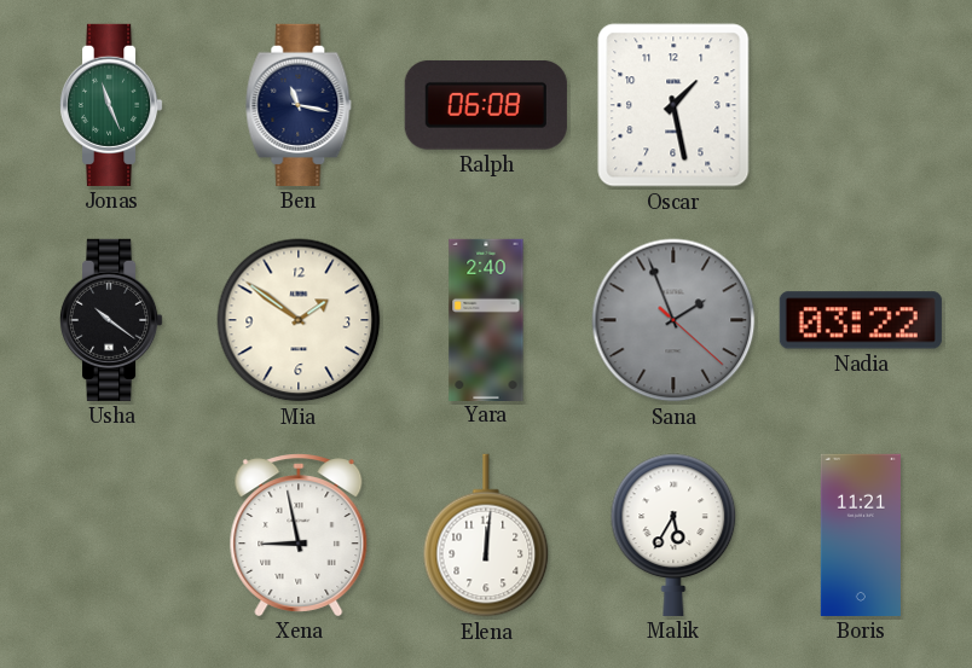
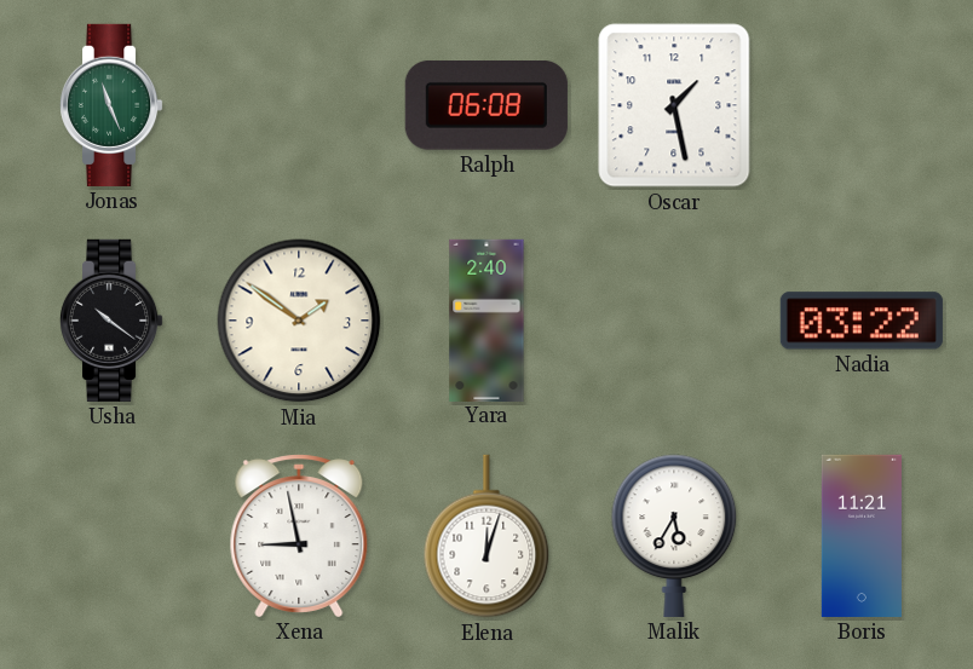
Ben: 11:17 -> none
Sana: 1:56 -> none
Elena: 12:01 -> 12:03
